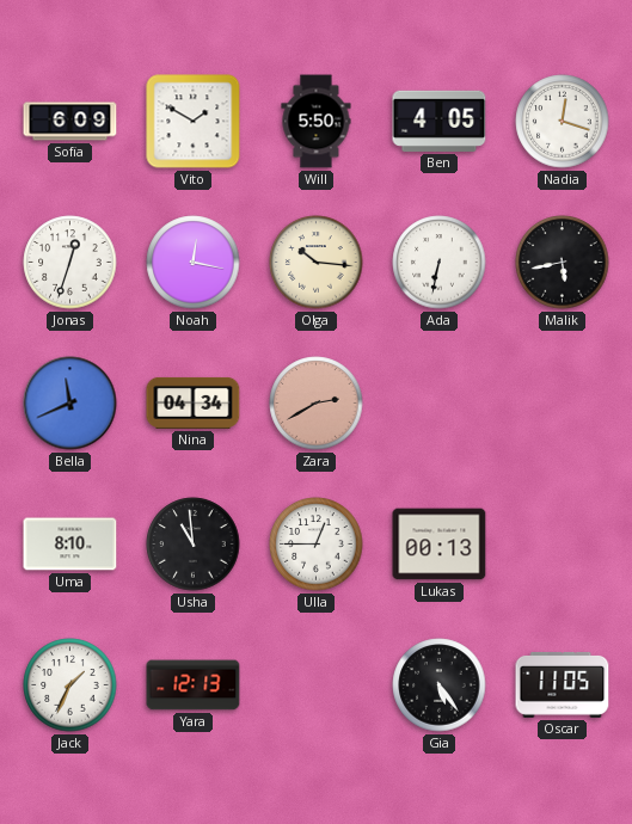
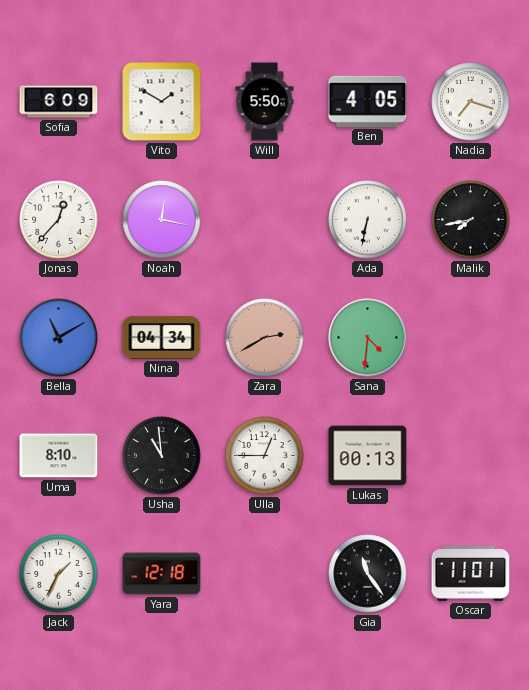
Nadia: 12:18 -> 7:18
Jonas: 12:33 -> 12:37
Olga: 10:16 -> none
Malik: 5:43 -> 7:43
Bella: 11:41 -> 11:10
Sana: none -> 4:31
Yara: 12:13 -> 12:18
Gia: 5:24 -> 11:24
Oscar: 11:05 -> 11:01
